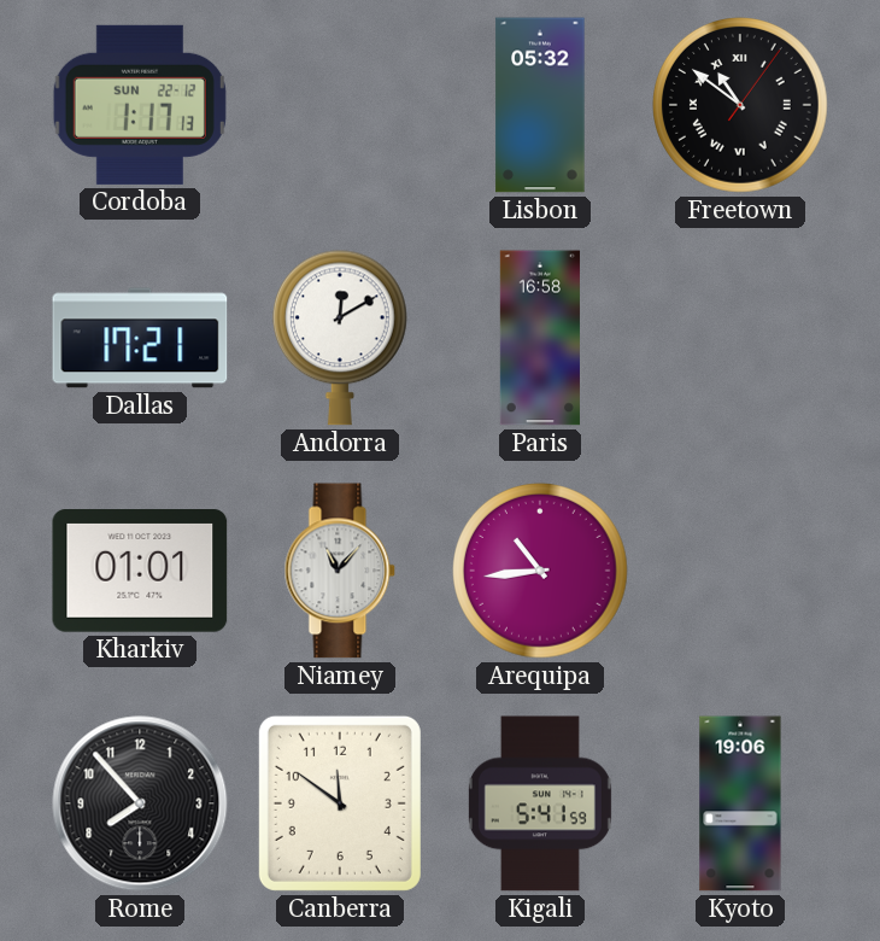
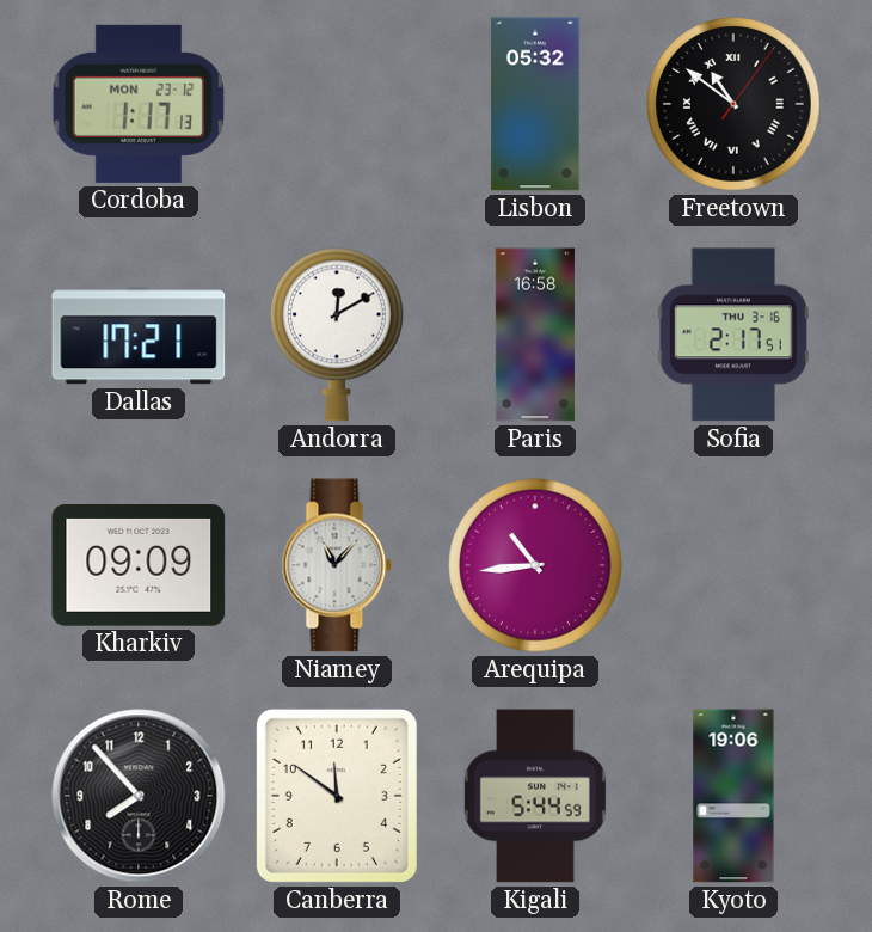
Cordoba date: SUN 22-12 -> MON 23-12
Sofia: none -> 2:17
Kharkiv: 01:01 -> 09:09
Kigali: 5:41 -> 5:44
